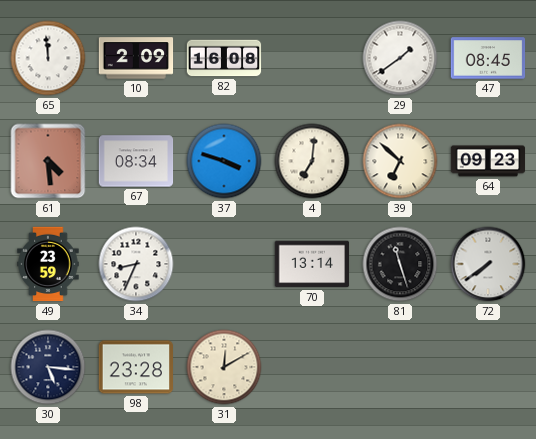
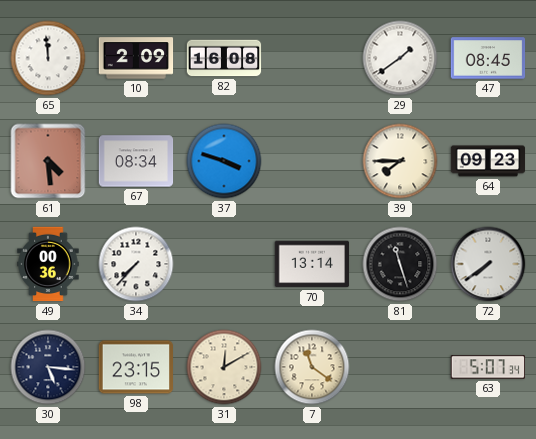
4: 7:01 -> none
39: 6:52 -> 7:45
49: 23:59 -> 00:36
34: 8:34 -> 7:37
98: 23:28 -> 23:15
7: none -> 11:21
63: none -> 5:07
